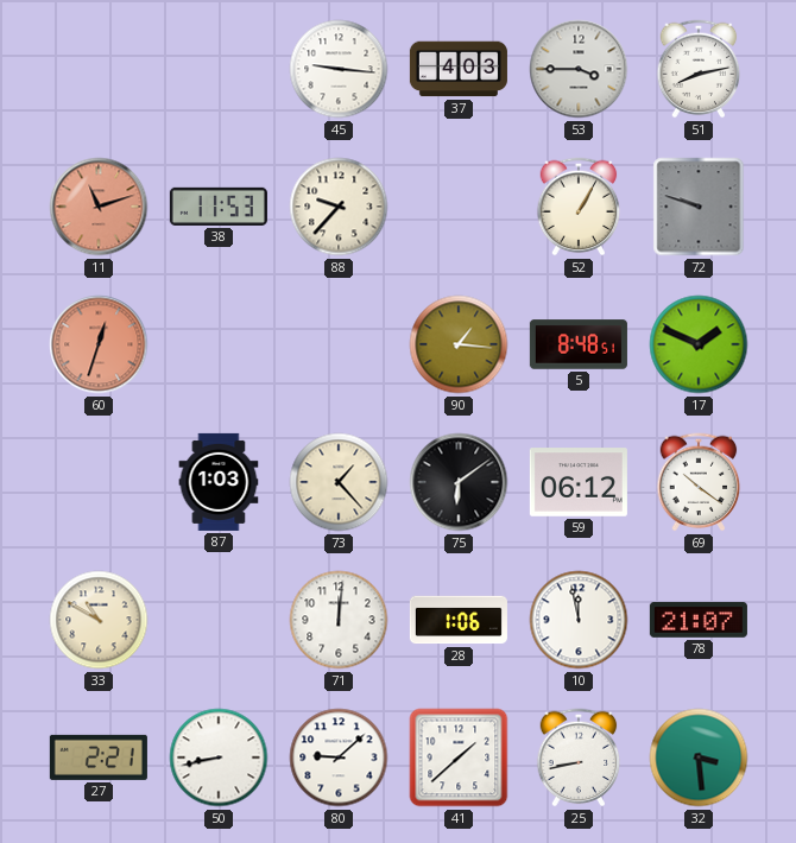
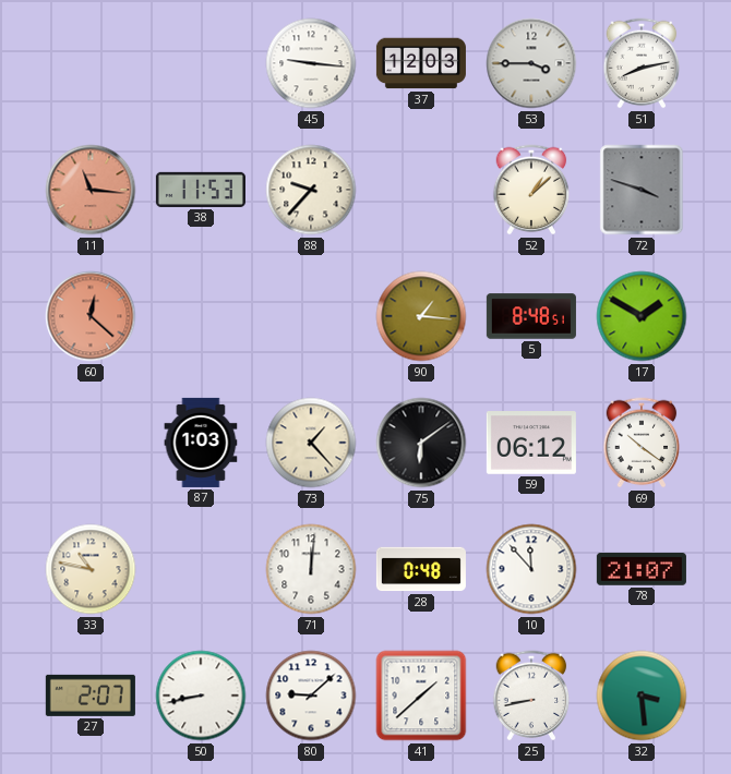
37: 4:03 -> 12:03
11: 11:12 -> 11:16
52: 1:05 -> 1:08
72: 9:48 -> 3:48
60: 12:33 -> 12:22
17: 1:49 -> 1:50
33: 10:50 -> 10:47
28: 1:06 -> 0:48
10: 11:58 -> 11:53
27: 2:21 -> 2:07
